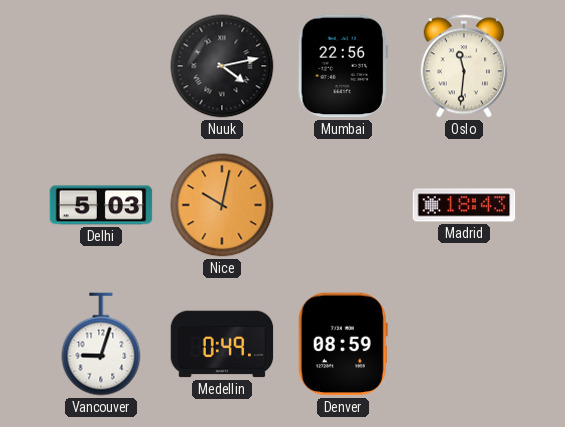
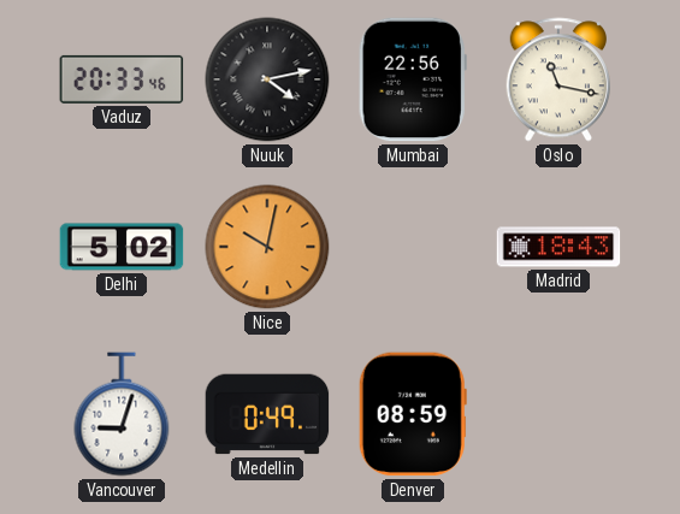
Vaduz: none -> 20:33
Oslo: 11:31 -> 11:17
Delhi: 5:03 -> 5:02
